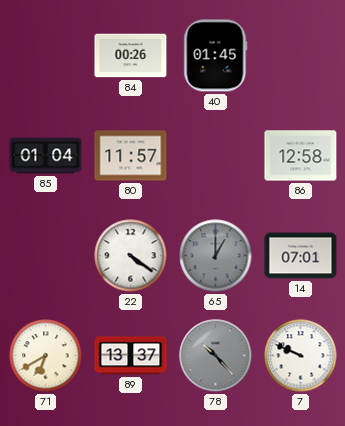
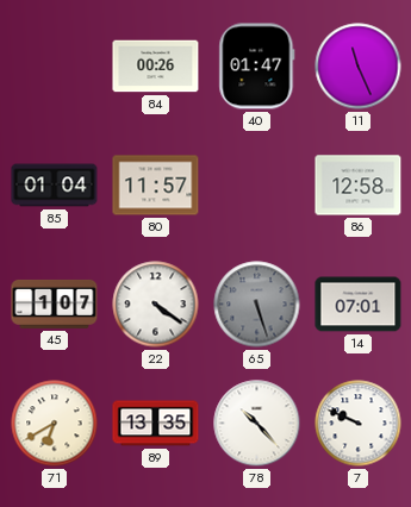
40: 01:45 -> 01:47
11: none -> 11:26
45: none -> 1:07
65: 1:00 -> 5:27
89: 13:37 -> 13:35
78 dial: grey -> white
